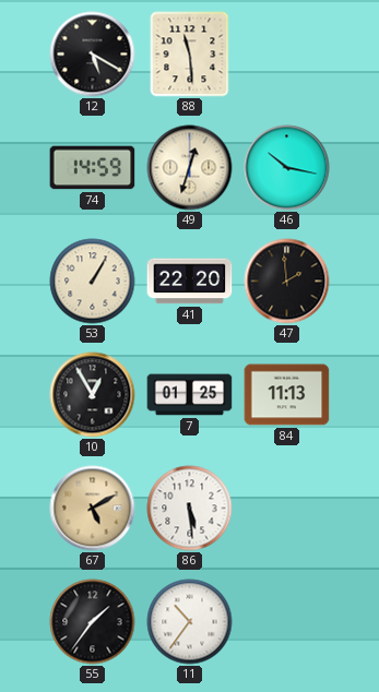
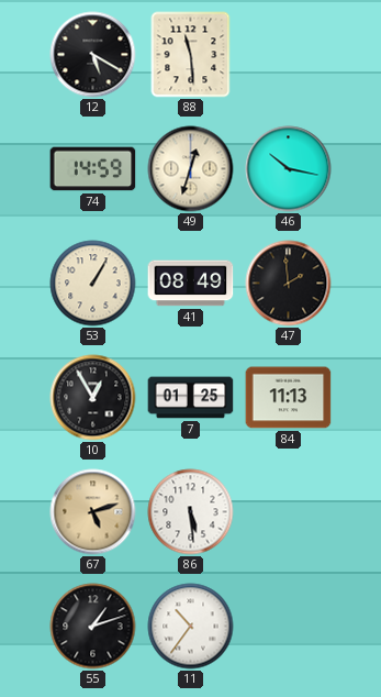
41: 22:20 -> 08:49
67: 5:10 -> 5:12
55: 1:36 -> 1:12
